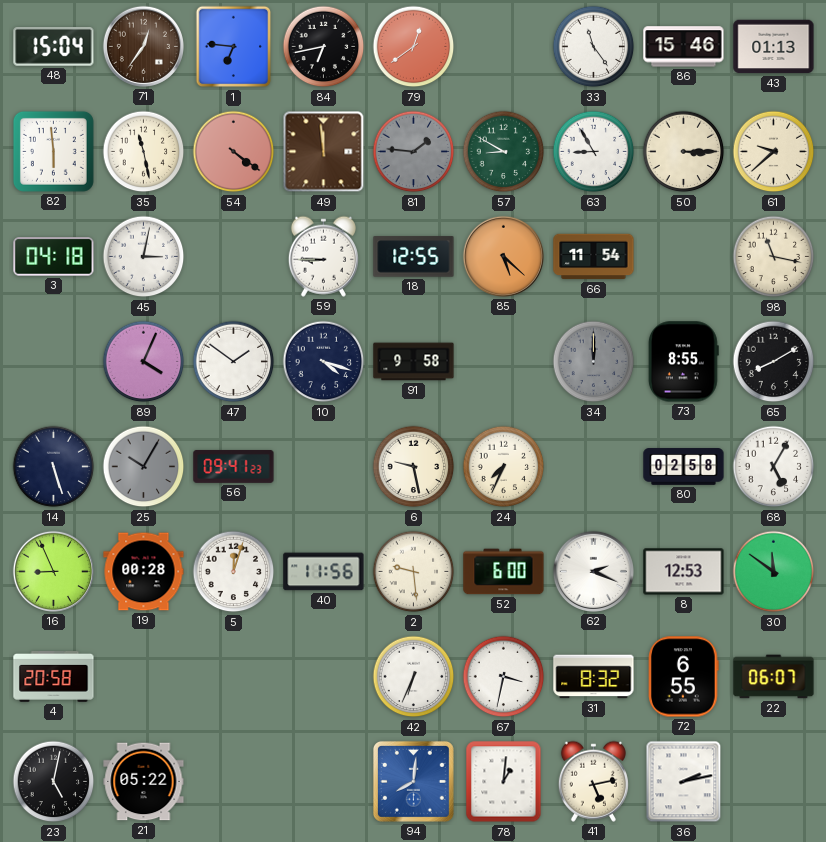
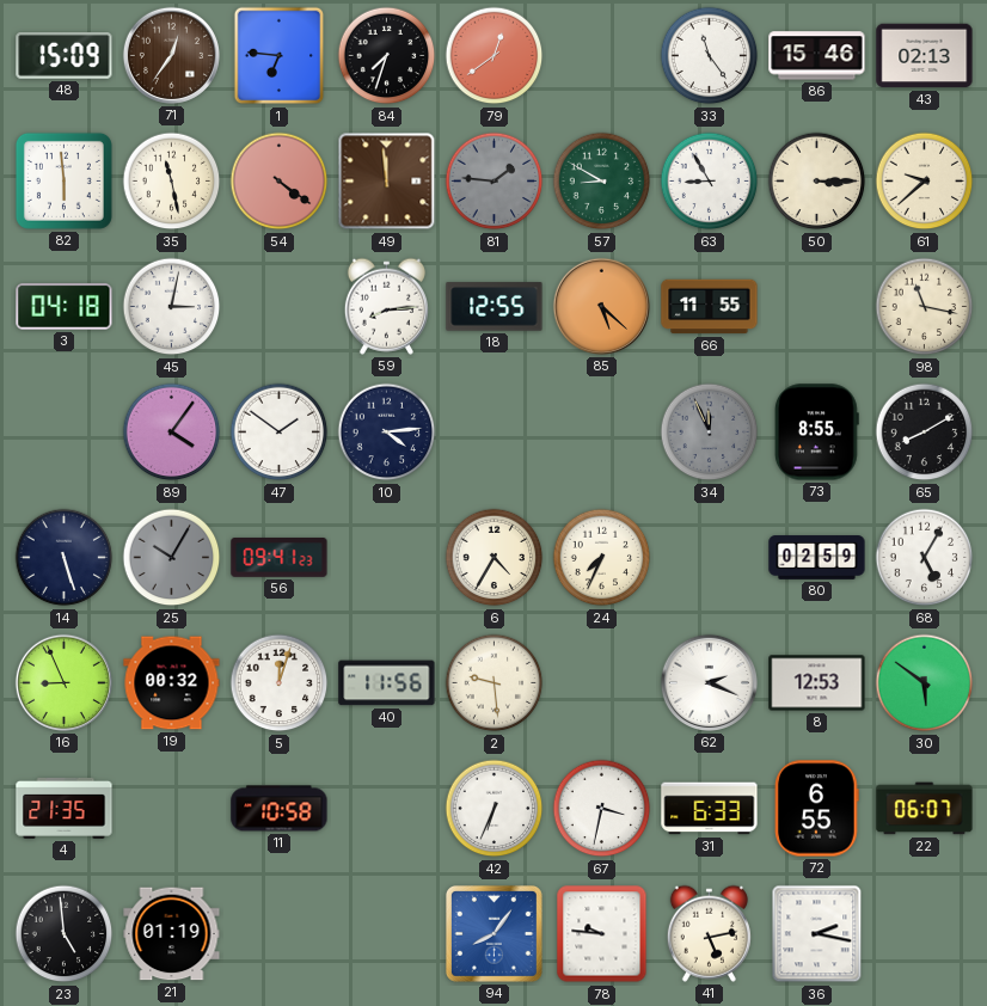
48: 15:04 -> 15:09
84: 6:43 -> 7:33
43: 01:13 -> 02:13
59: 8:45 -> 8:14
66: 11:54 -> 11:55
89: 4:04 -> 4:06
10: 4:18 -> 4:14
91: 9:58 -> none
34: 12:00 -> 11:56
6: 9:28 -> 4:35
80: 02:58 -> 02:59
19: 00:28 -> 00:32
52: 6:00 -> none
30: 11:51 -> 5:51
4: 20:58 -> 21:35
11: none -> 10:58
31: 8:32 -> 6:33
23: 5:02 -> 4:59
21: 05:22 -> 01:19
94: 8:01 -> 8:06
78: 1:01 -> 9:46
36: 2:13 -> 2:17
